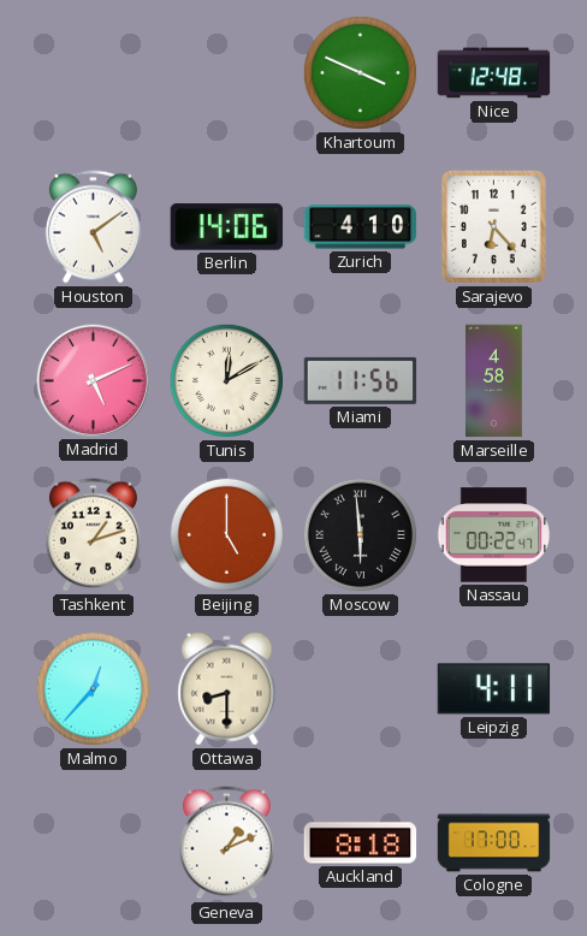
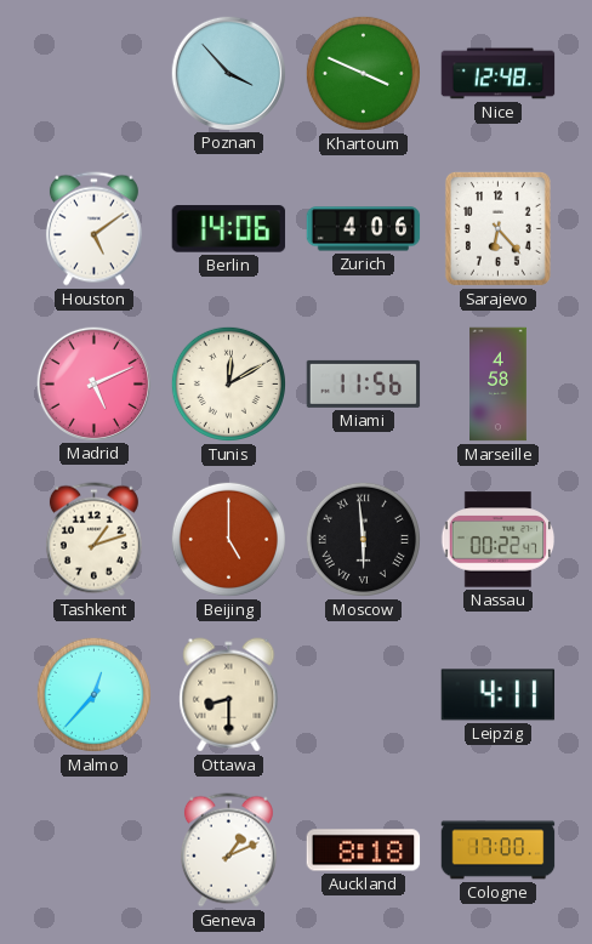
Poznan: none -> 3:53
Zurich: 4:10 -> 4:06
